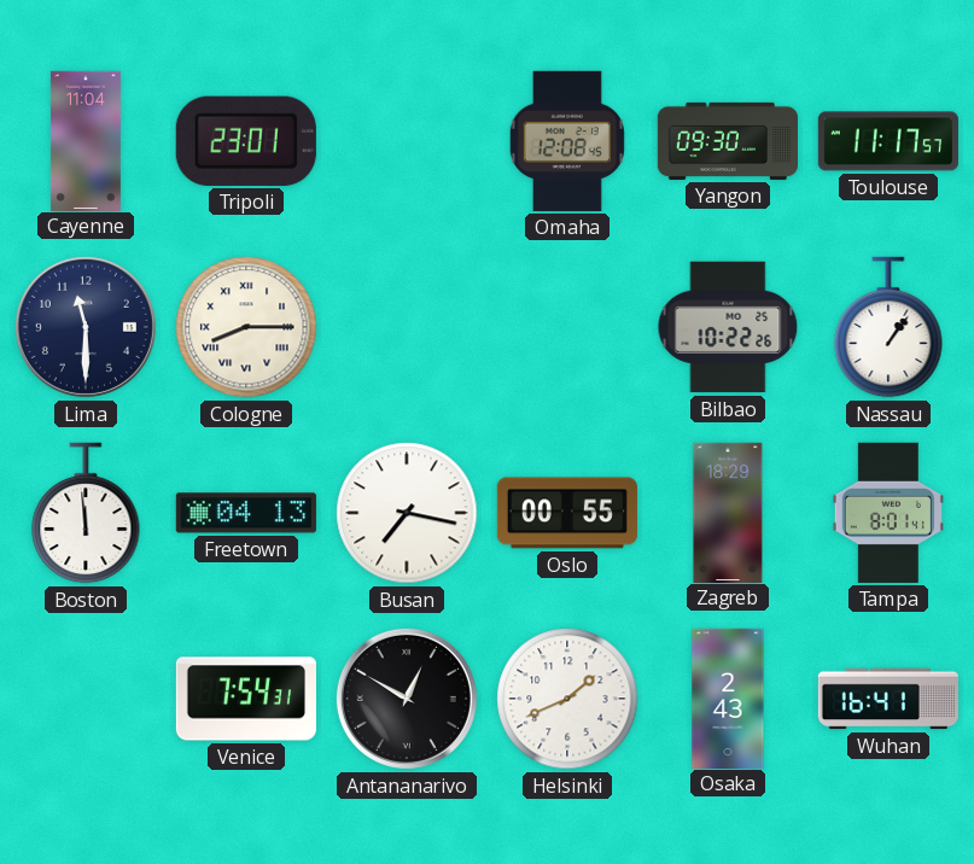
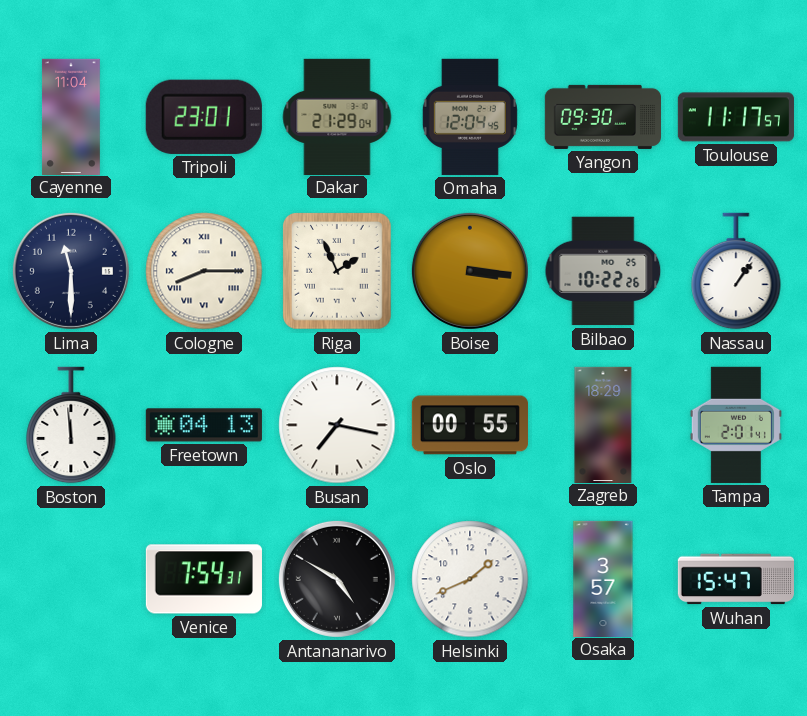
Dakar: none -> 21:29
Omaha: 12:08 -> 12:04
Riga: none -> 1:56
Boise: none -> 3:16
Tampa: 8:01 -> 2:01
Antananarivo: 12:50 -> 4:50
Osaka: 2:43 -> 3:57
Wuhan: 16:41 -> 15:47
